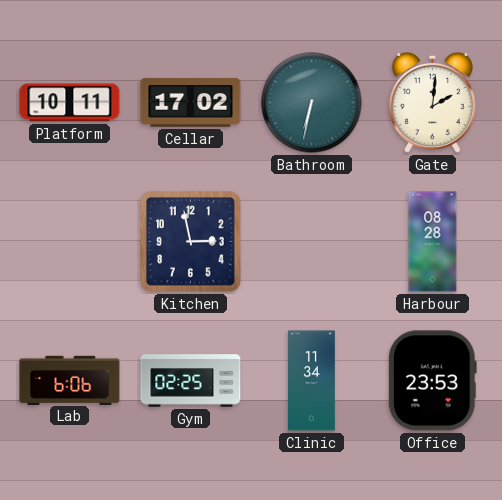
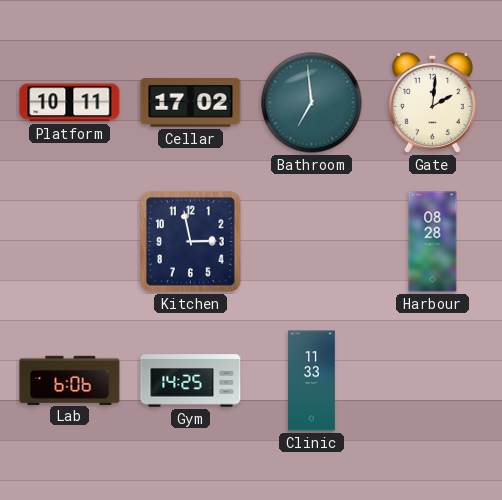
Bathroom: 6:32 -> 6:59
Gym: 02:25 -> 14:25
Clinic: 11:34 -> 11:33
Office: 23:53 -> none
